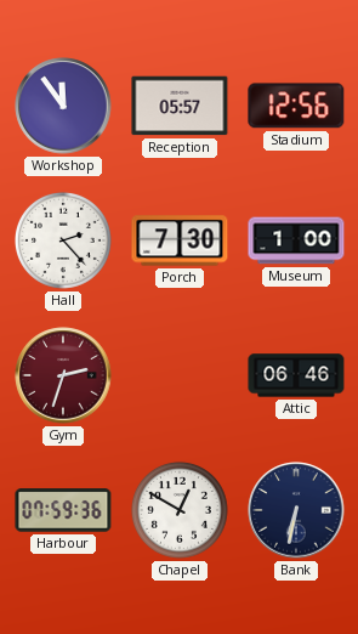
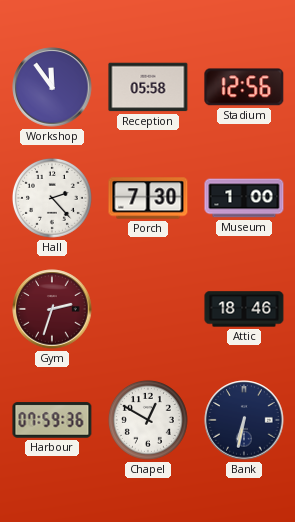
Reception: 05:57 -> 05:58
Attic: 06:46 -> 18:46
